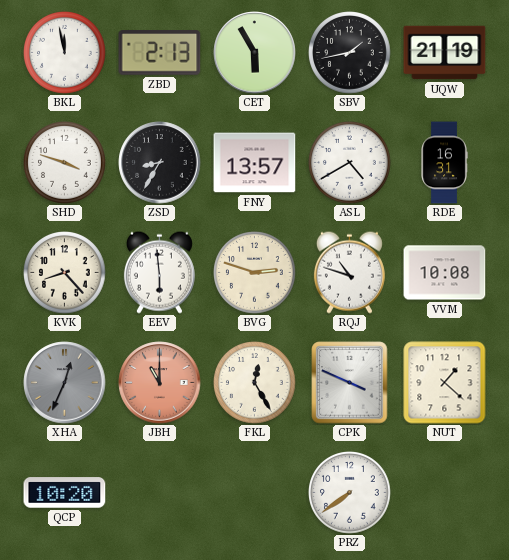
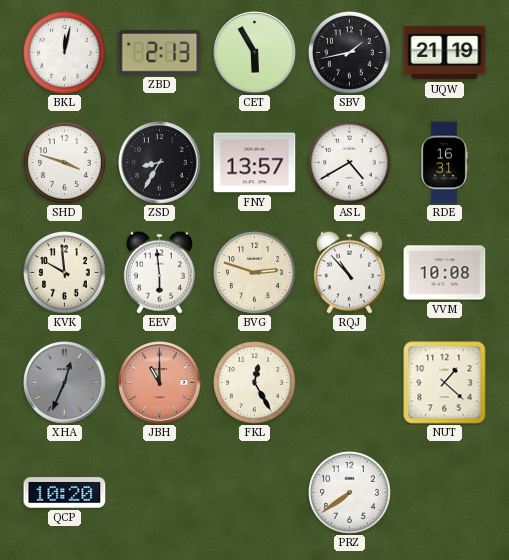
BKL: 11:58 -> 12:02
KVK: 8:23 -> 9:59
RQJ: 10:48 -> 10:53
CPK: 3:49 -> none
